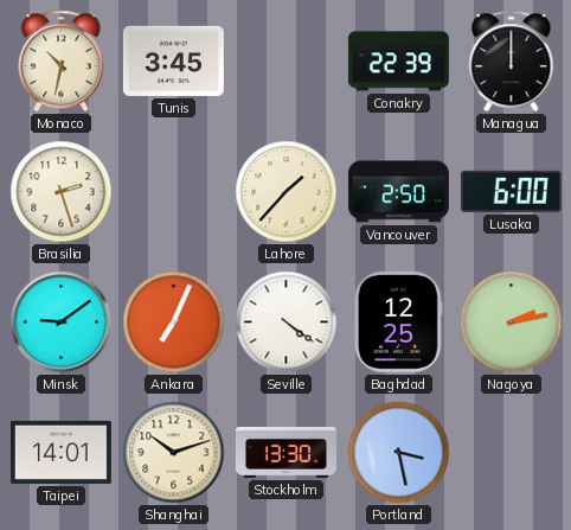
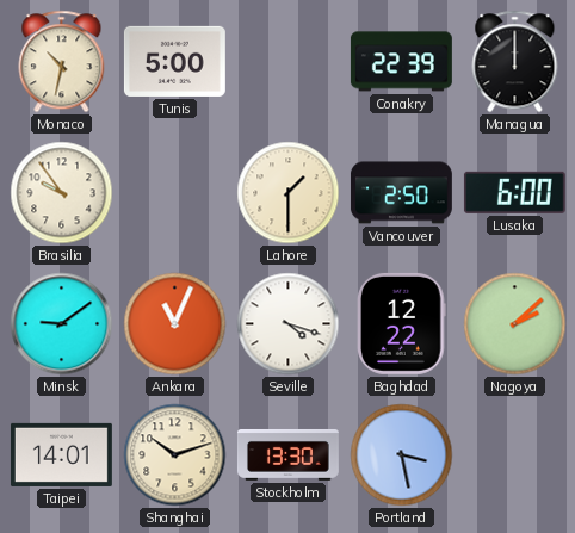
Tunis: 3:45 -> 5:00
Brasilia: 2:27 -> 9:54
Lahore: 1:37 -> 1:30
Ankara: 7:04 -> 11:04
Seville: 4:21 -> 4:18
Baghdad: 12:25 -> 12:22
Nagoya: 2:13 -> 2:08
